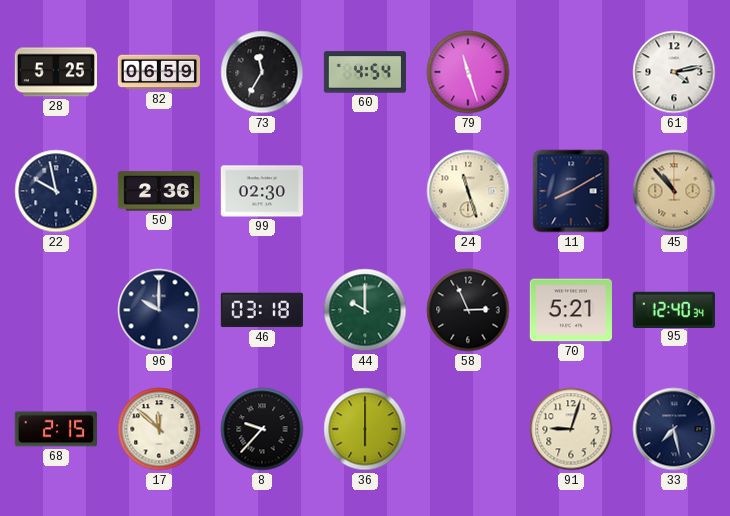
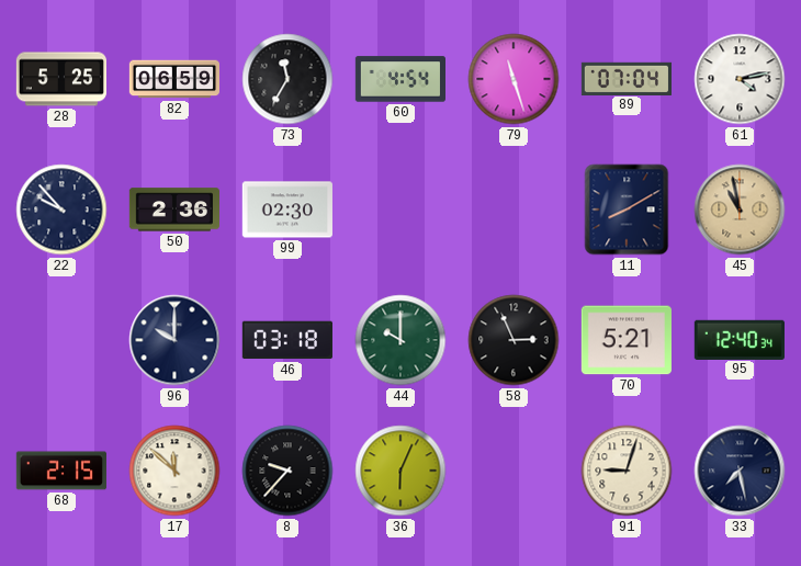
89: none -> 07:04
22: 9:58 -> 9:53
24: 11:27 -> none
45: 10:53 -> 10:58
36: 6:00 -> 6:04
